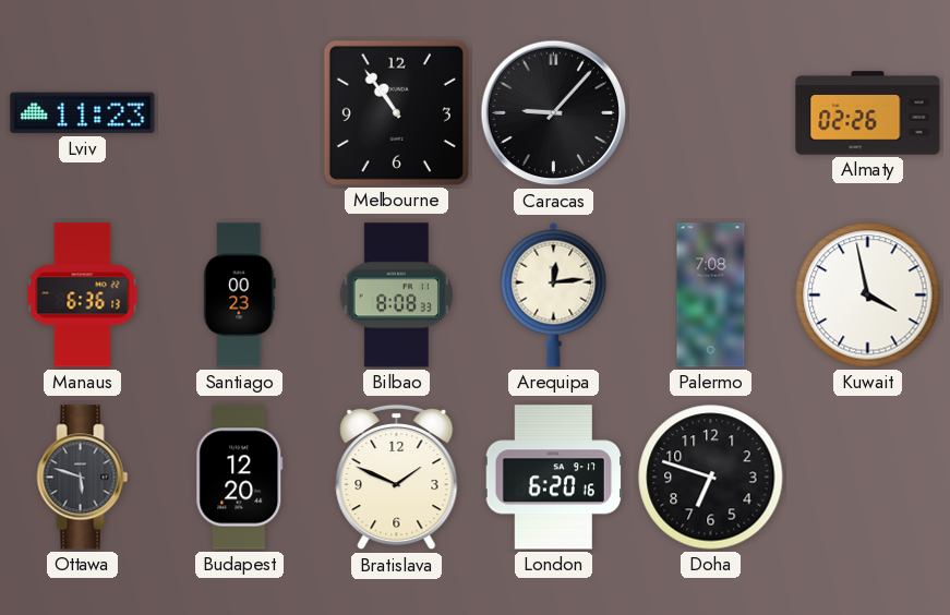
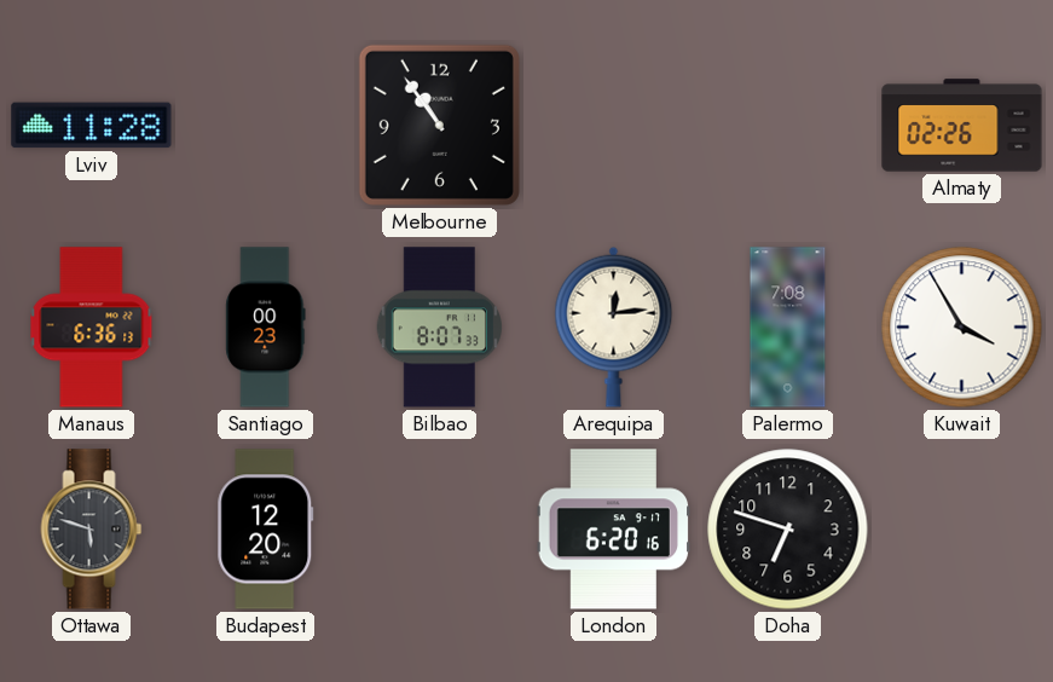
Lviv: 11:23 -> 11:28
Caracas: 9:07 -> none
Bilbao: 8:08 -> 8:07
Kuwait: 3:58 -> 3:55
Bratislava: 1:49 -> none
